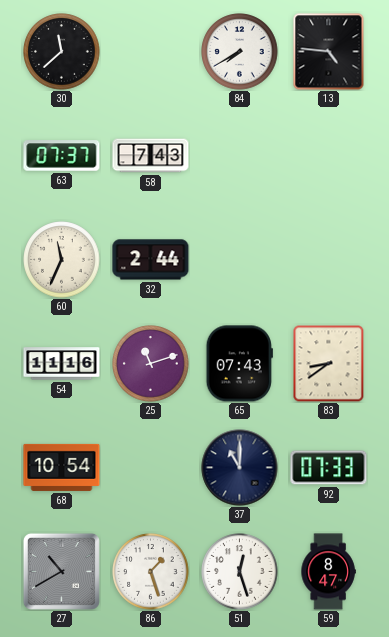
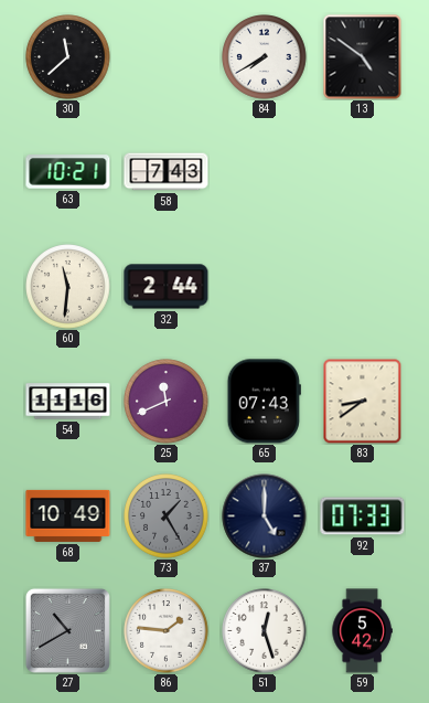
13: 4:46 -> 4:51
63: 07:37 -> 10:21
60: 11:34 -> 11:31
25: 11:12 -> 11:41
68: 10:54 -> 10:49
73: none -> 1:25
37: 11:00 -> 5:00
86: 1:27 -> 1:46
59: 8:47 -> 5:42
